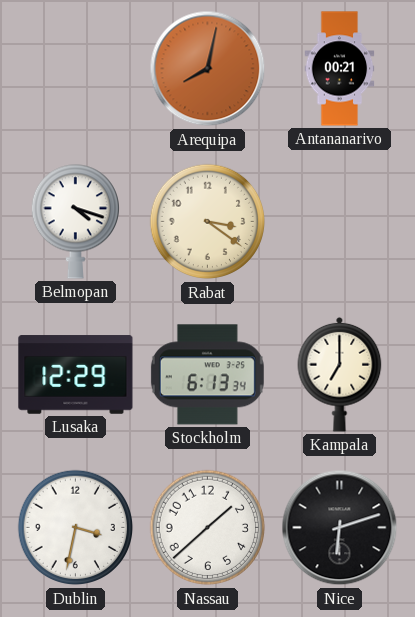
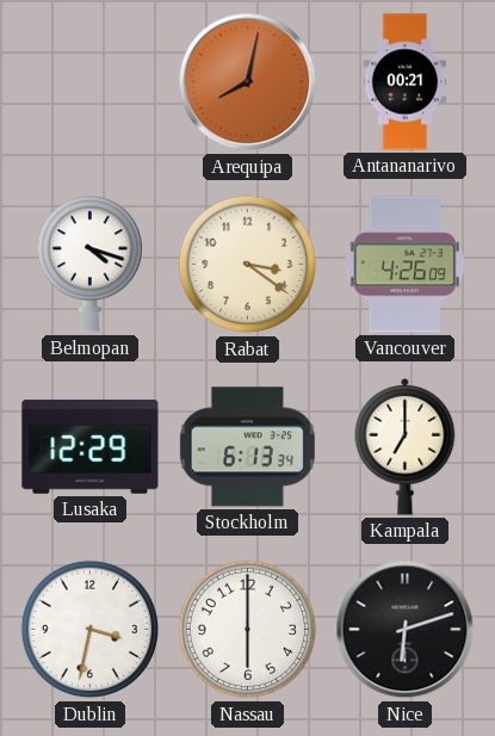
Vancouver: none -> 4:26
Nassau: 1:38 -> 6:00
